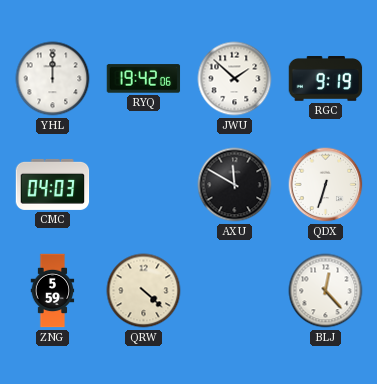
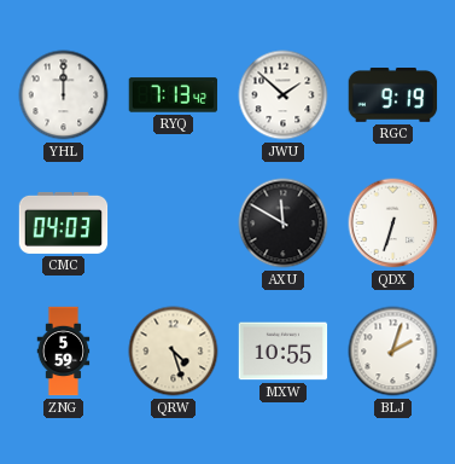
RYQ: 19:42 -> 7:13
QRW: 4:22 -> 4:27
MXW: none -> 10:55
BLJ: 12:23 -> 2:03
